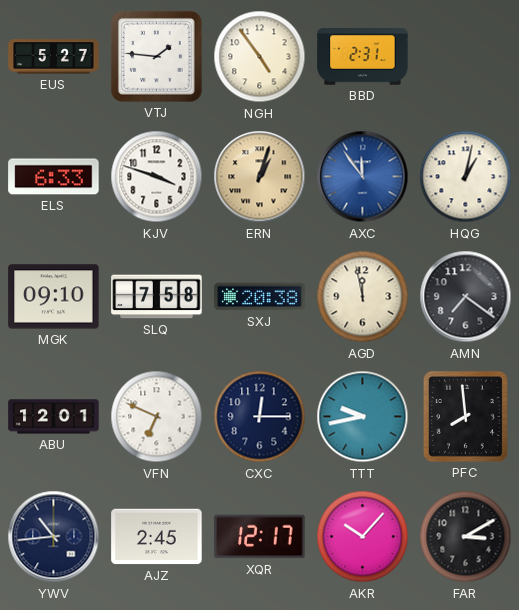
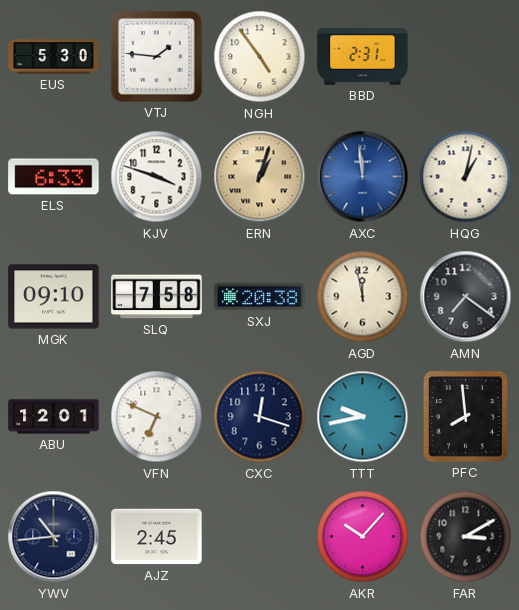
EUS: 5:27 -> 5:30
AXC: 11:54 -> 11:59
CXC: 12:15 -> 12:18
XQR: 12:17 -> none
